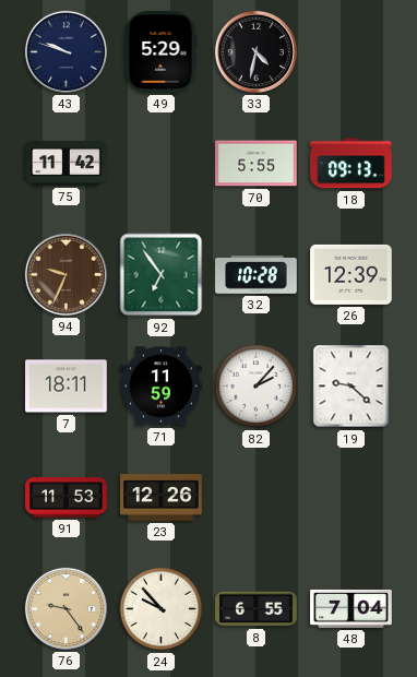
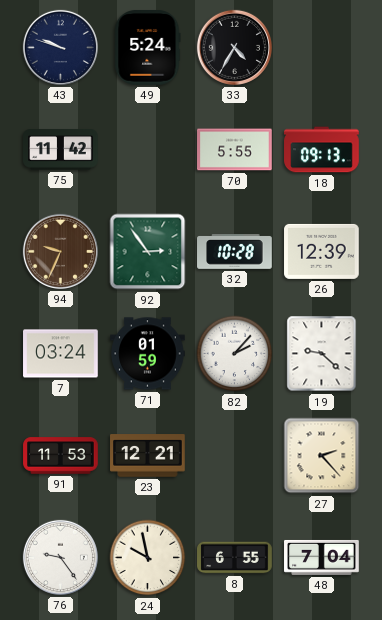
49: 5:29 -> 5:24
33: 4:32 -> 4:35
92: 6:54 -> 2:54
7: 18:11 -> 03:24
71: 11:59 -> 01:59
23: 12:26 -> 12:21
27: none -> 2:23
76 dial: champagne -> white
24: 9:53 -> 9:58
